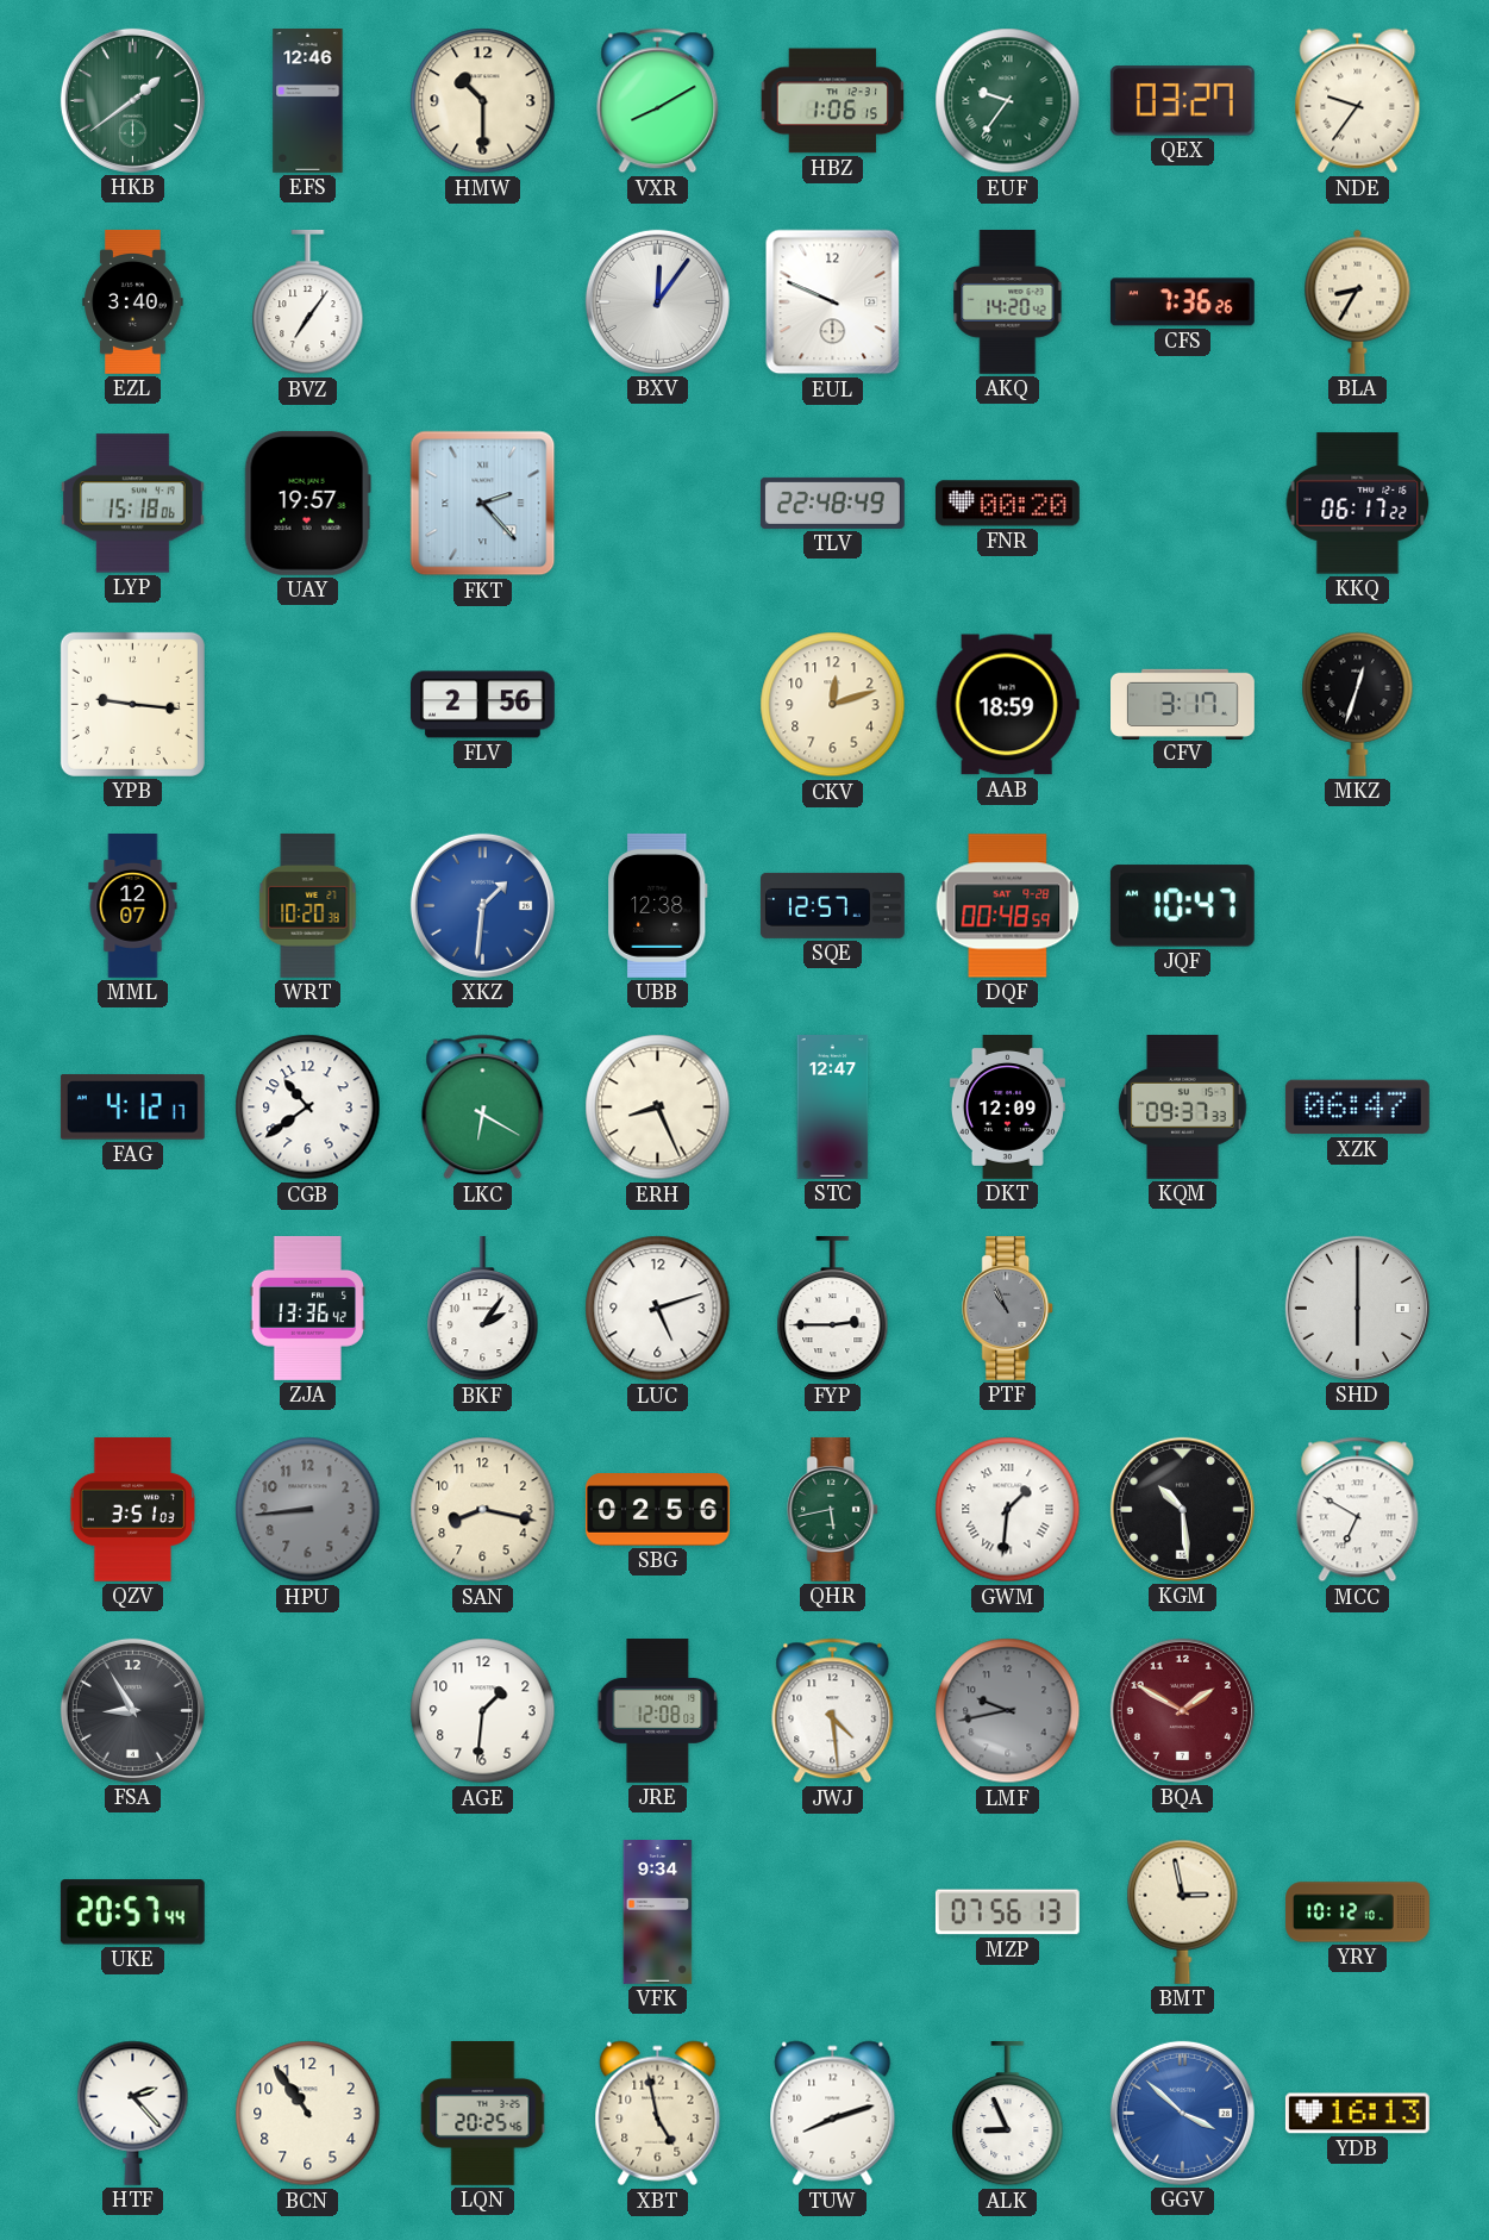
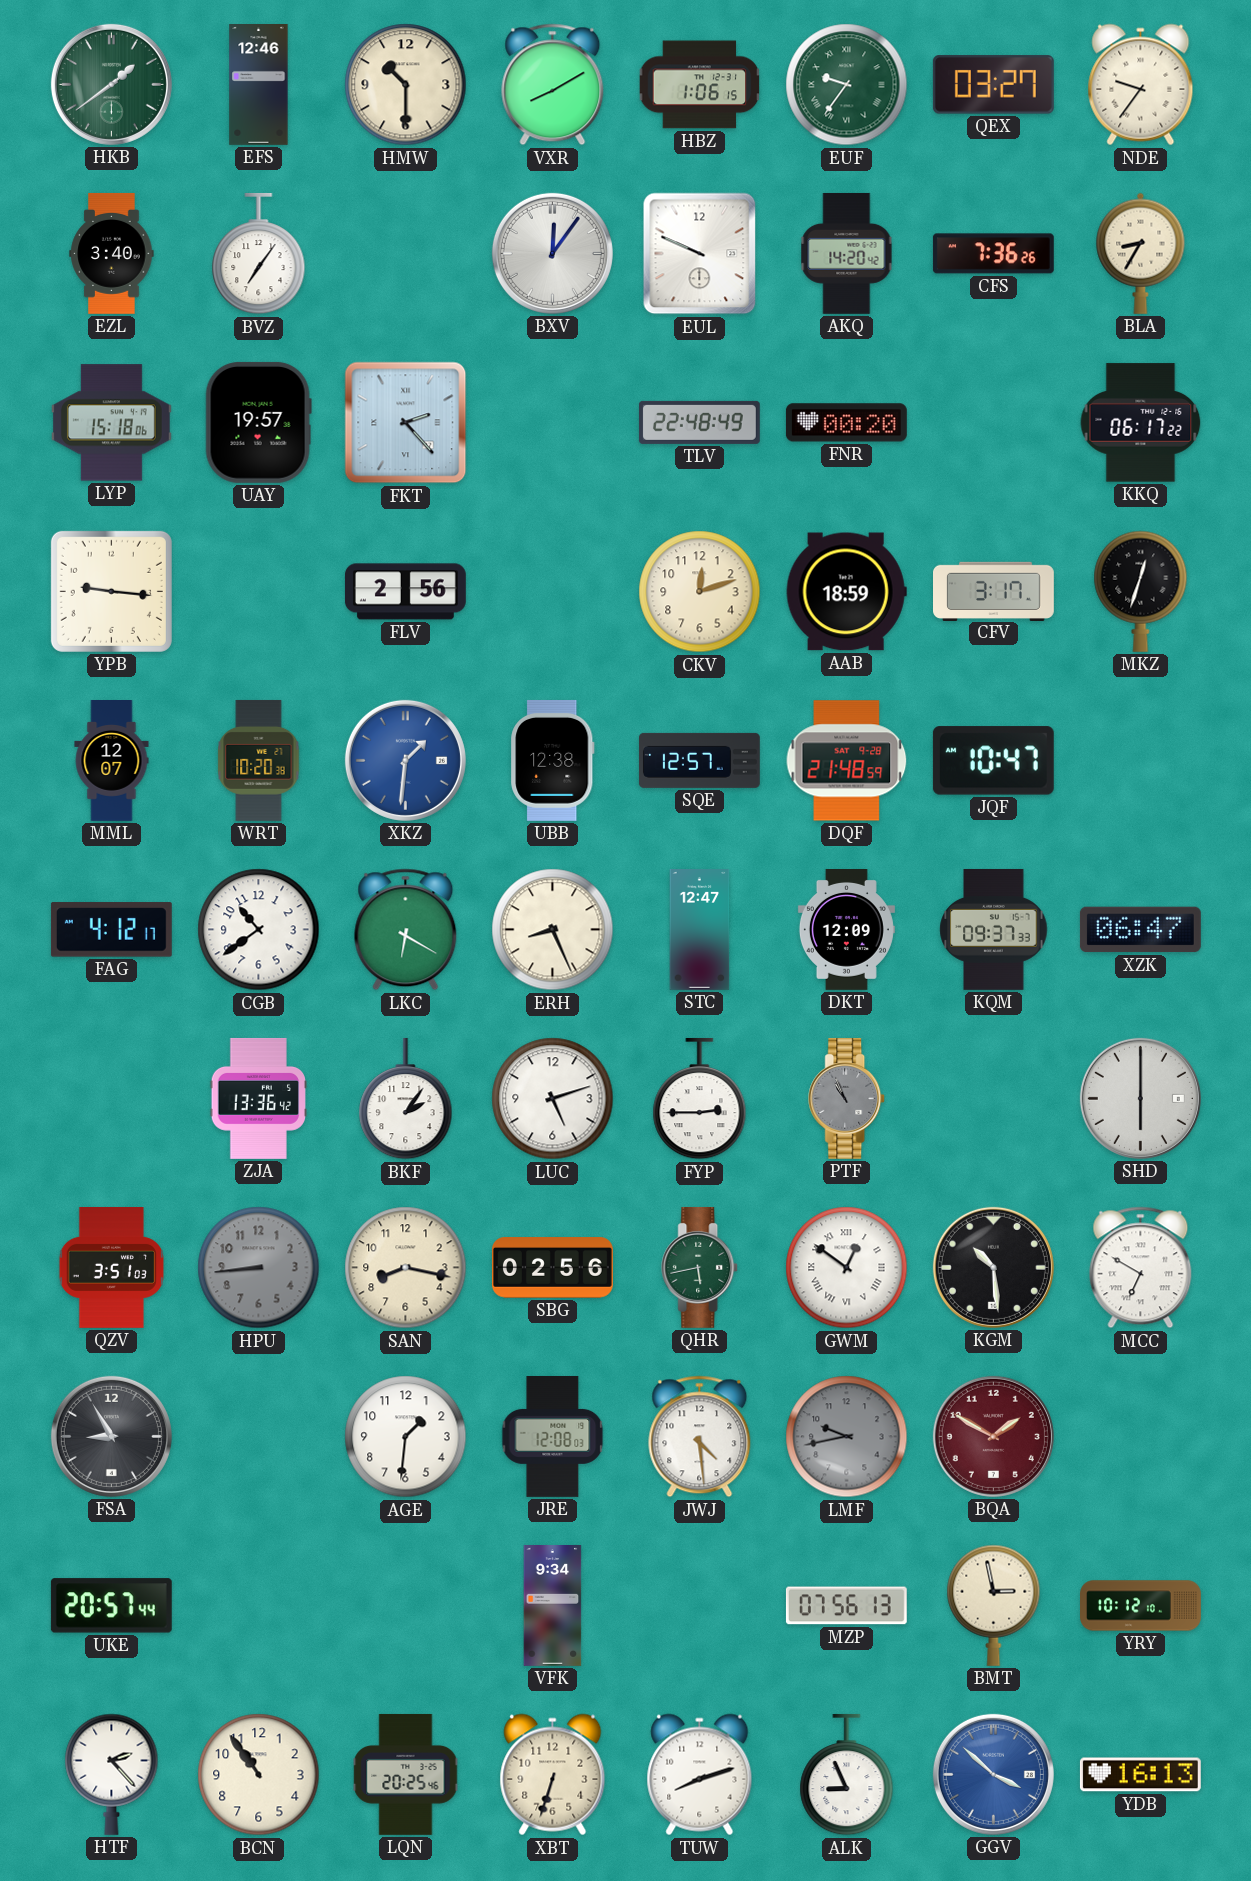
DQF: 00:48 -> 21:48
GWM: 1:31 -> 12:51
XBT: 4:58 -> 6:33
